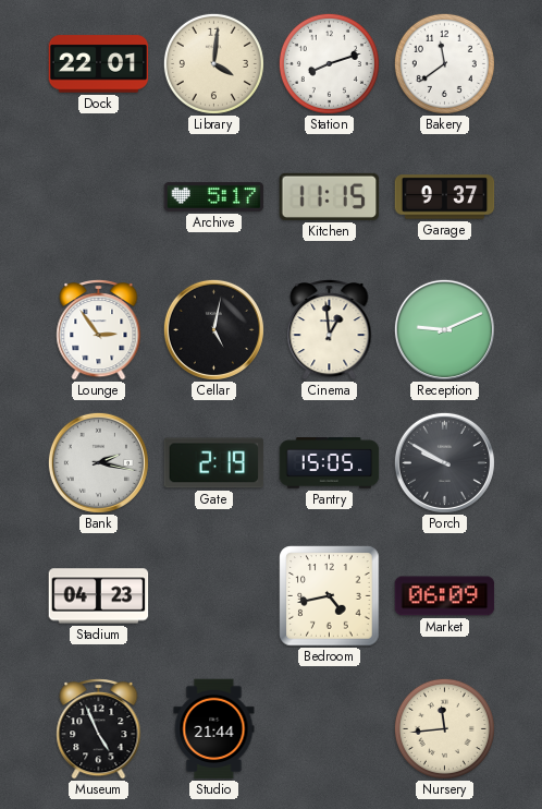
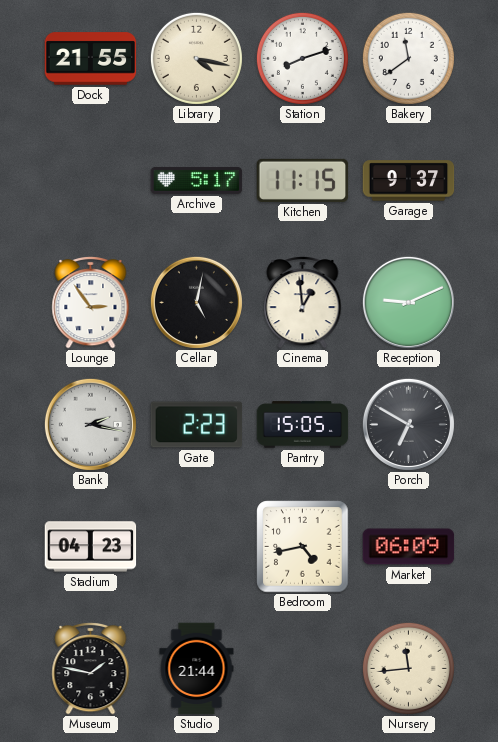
Dock: 22:01 -> 21:55
Library: 4:01 -> 4:17
Gate: 2:19 -> 2:23
Porch: 9:50 -> 6:50
Museum: 4:56 -> 1:47
